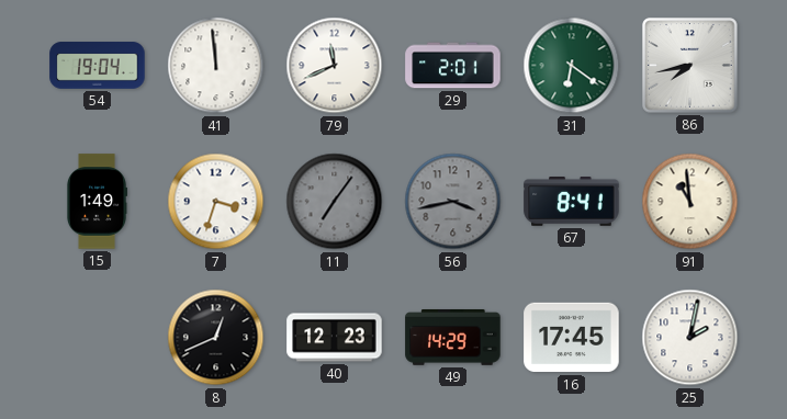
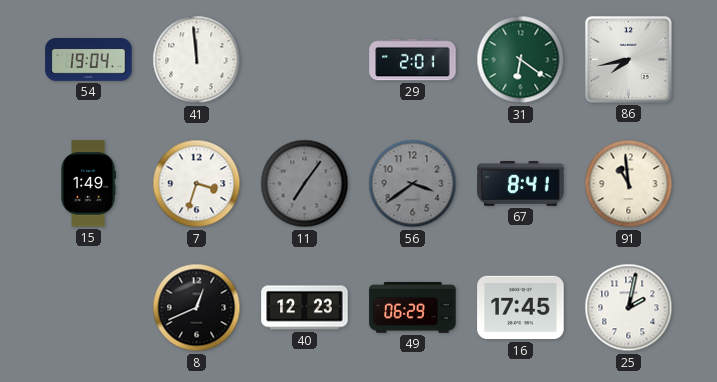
79: 11:41 -> none
56: 3:43 -> 3:39
49: 14:29 -> 06:29
